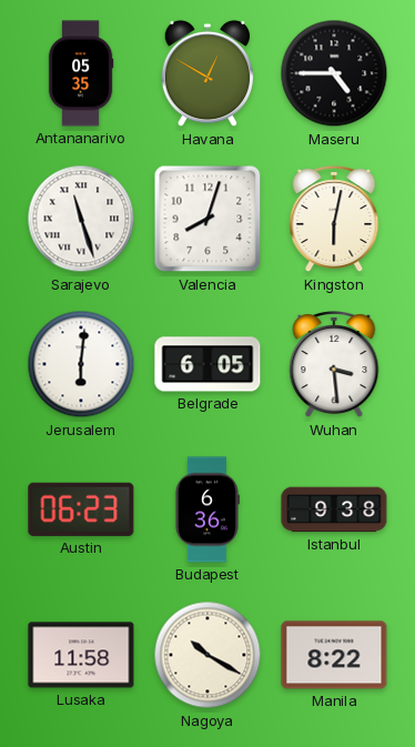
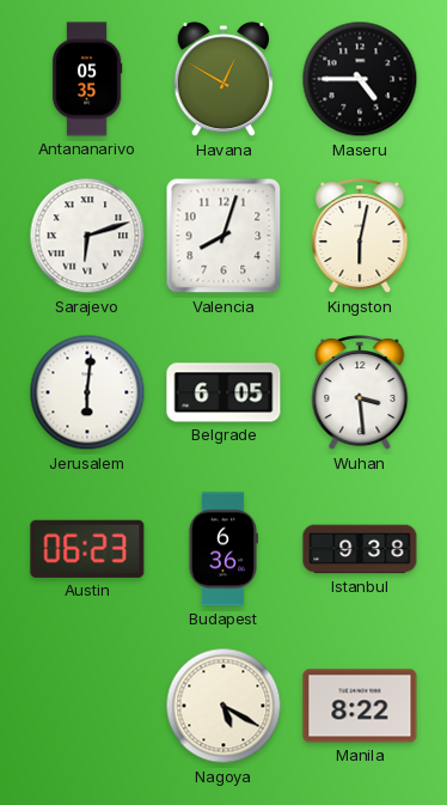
Sarajevo: 11:27 -> 6:12
Lusaka: 11:58 -> none
Nagoya: 10:20 -> 5:20
